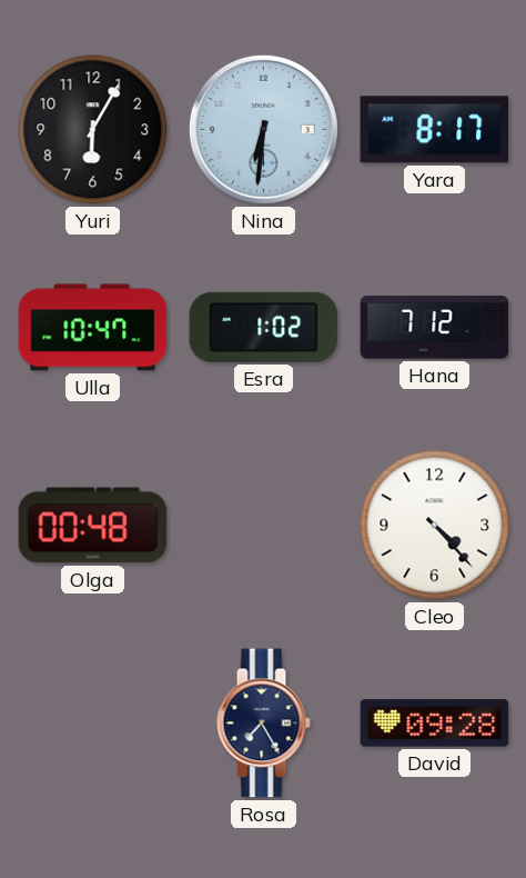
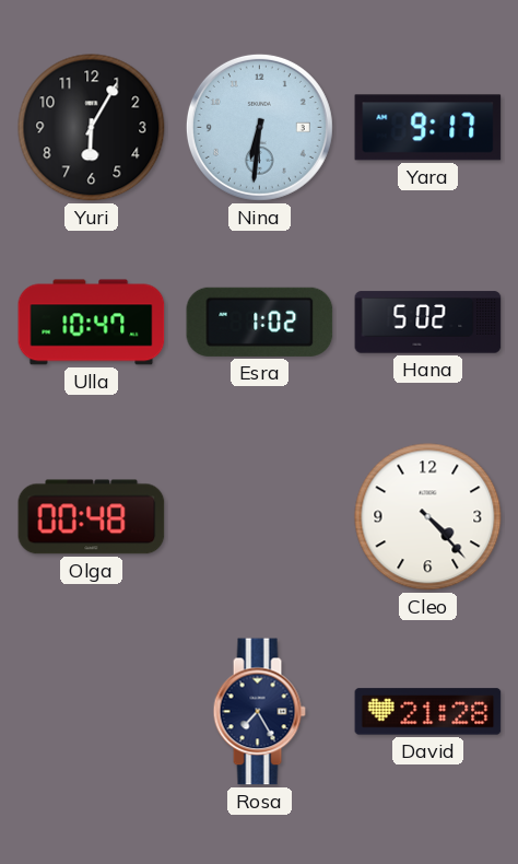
Yara: 8:17 -> 9:17
Hana: 7:12 -> 5:02
David: 09:28 -> 21:28
